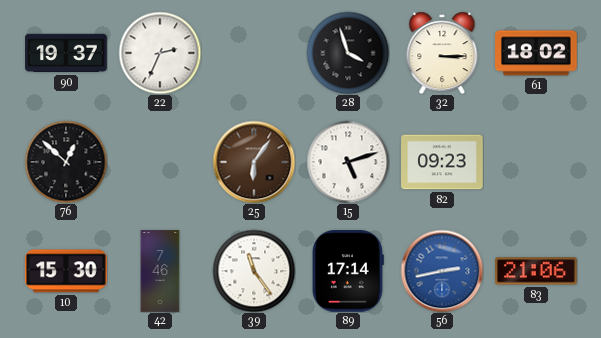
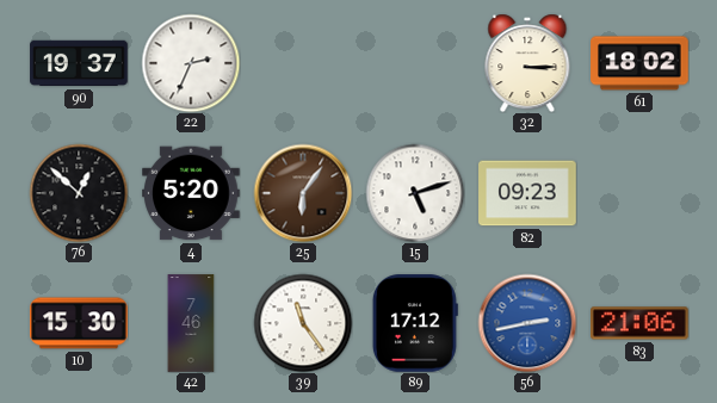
28: 3:57 -> none
4: none -> 5:20
89: 17:14 -> 17:12
